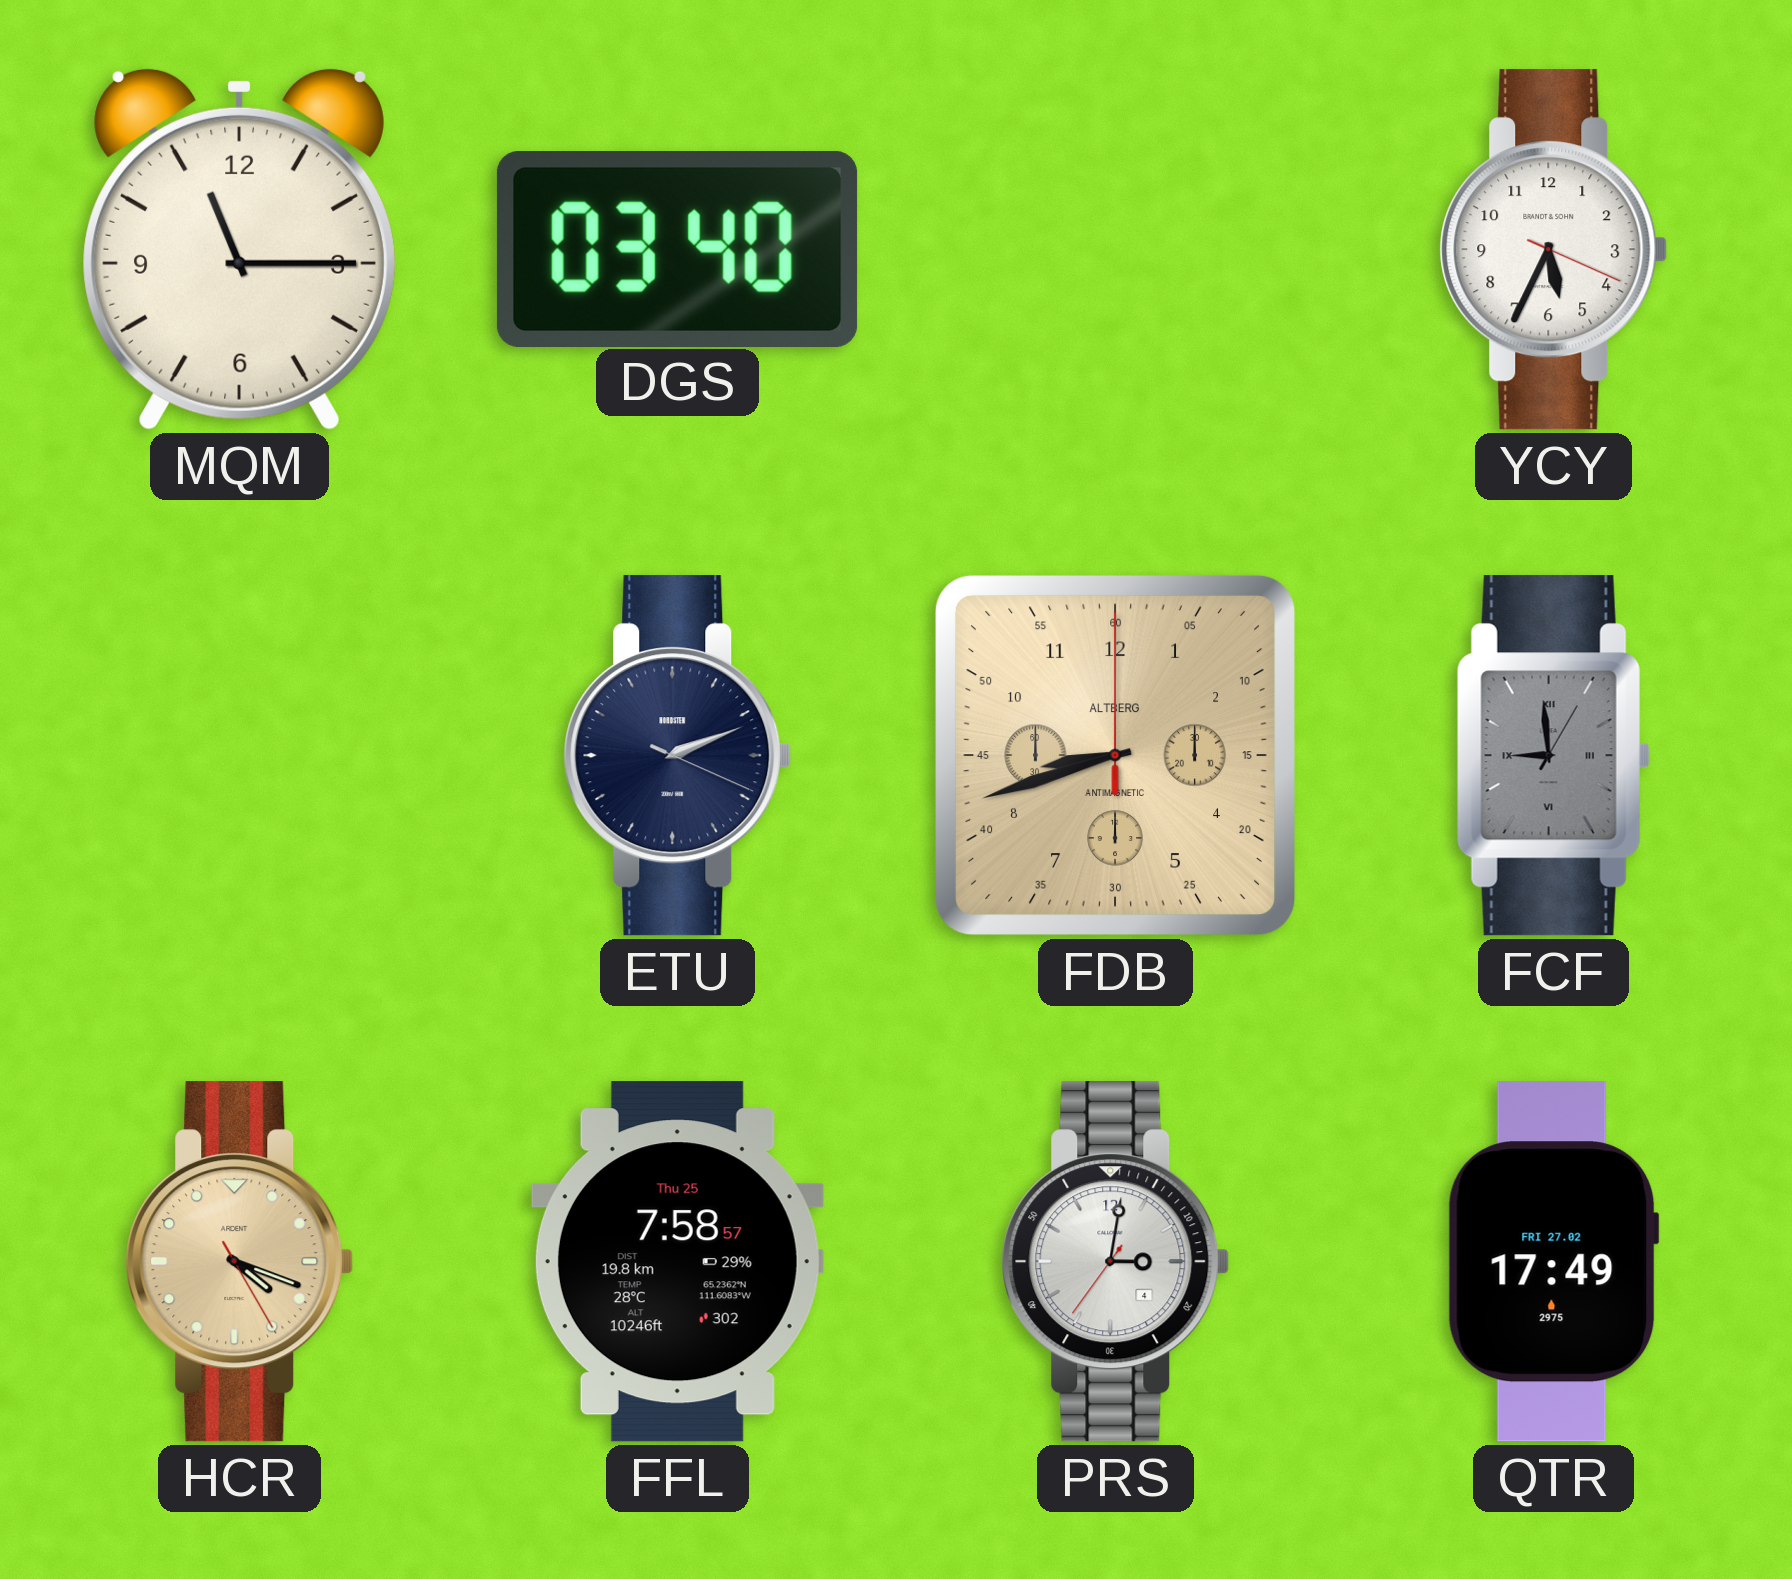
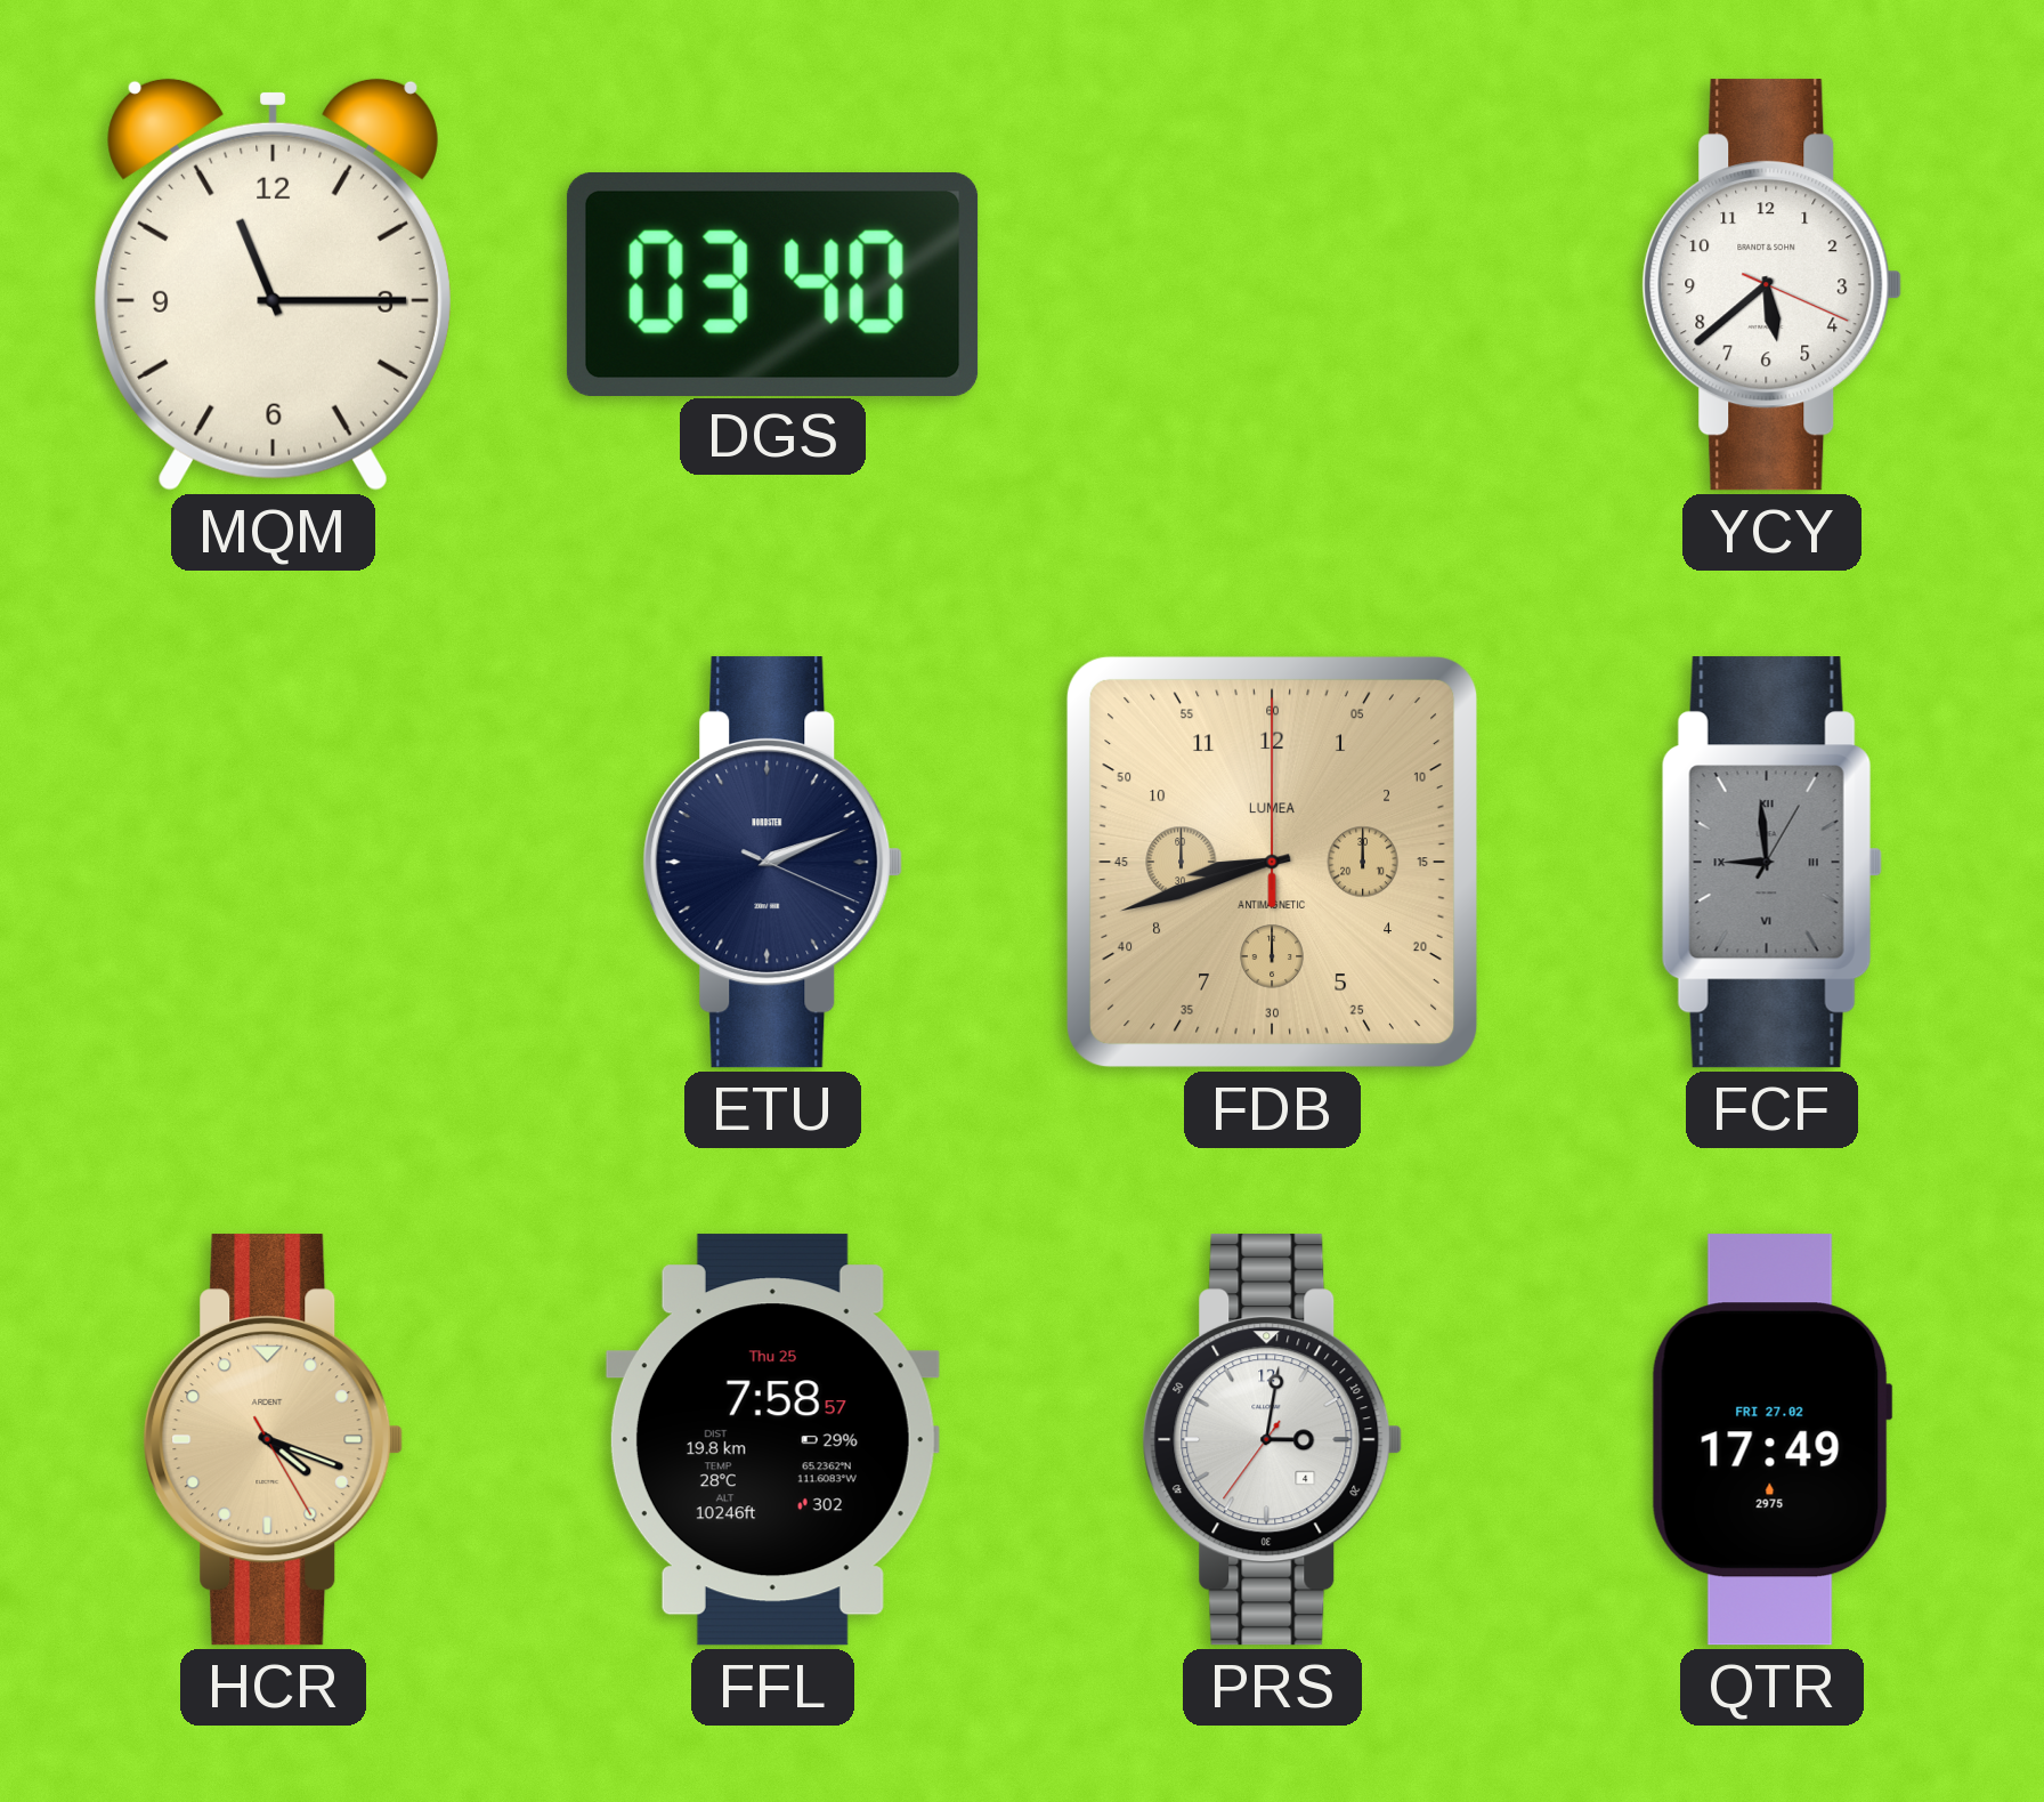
YCY: 5:34 -> 5:38
FDB brand: ALTBERG -> LUMEA
